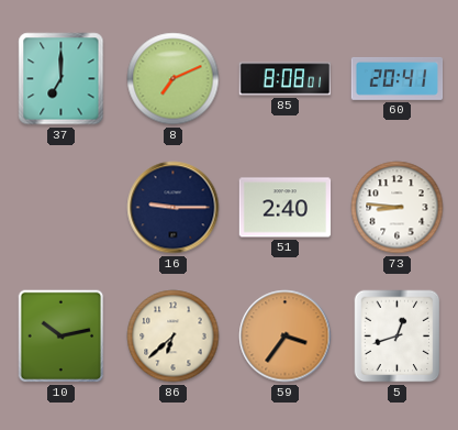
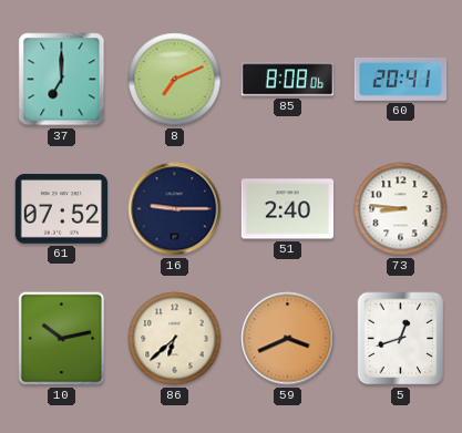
85: 8:08:01 -> 8:08:06
61: none -> 07:52
59: 3:36 -> 3:41
